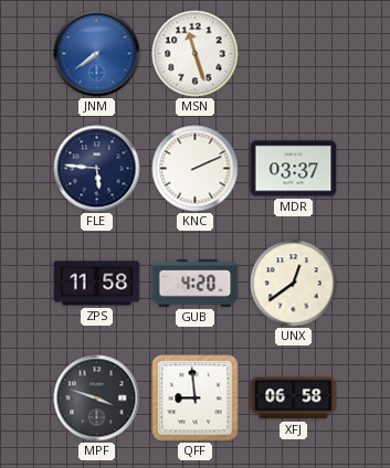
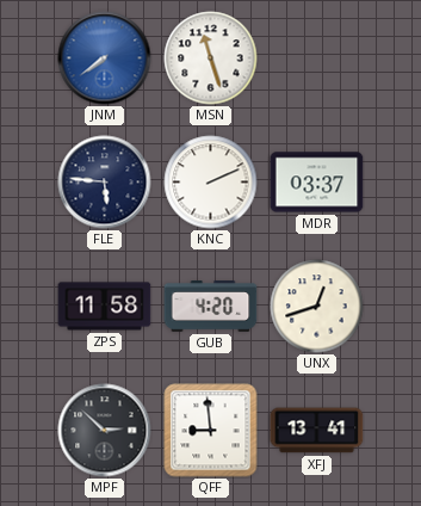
UNX: 12:39 -> 12:42
MPF: 3:48 -> 2:52
XFJ: 06:58 -> 13:41
